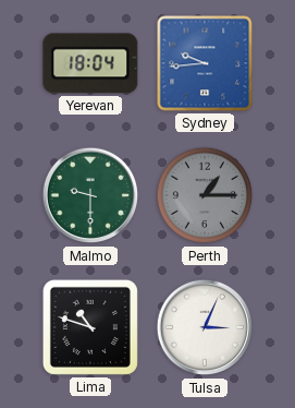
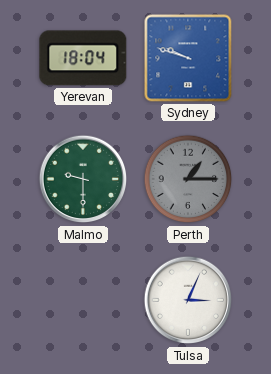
Sydney: 9:44 -> 9:48
Lima: 10:48 -> none
